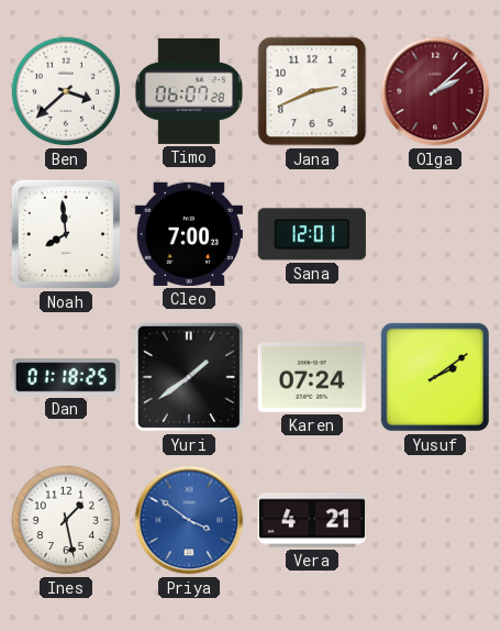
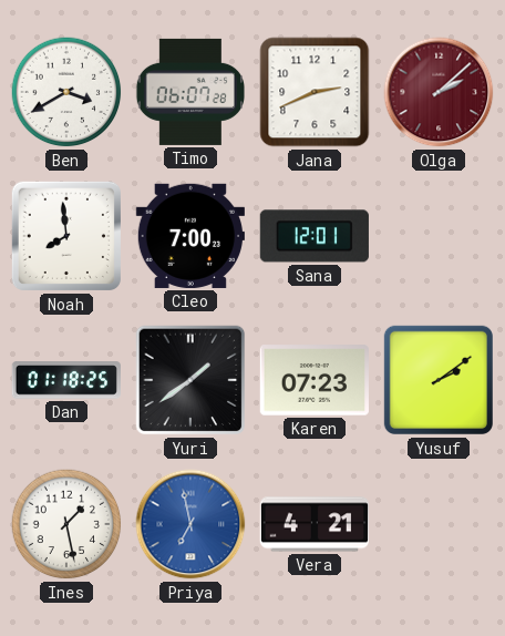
Ben: 3:38 -> 3:40
Karen: 07:24 -> 07:23
Priya: 3:51 -> 6:58
